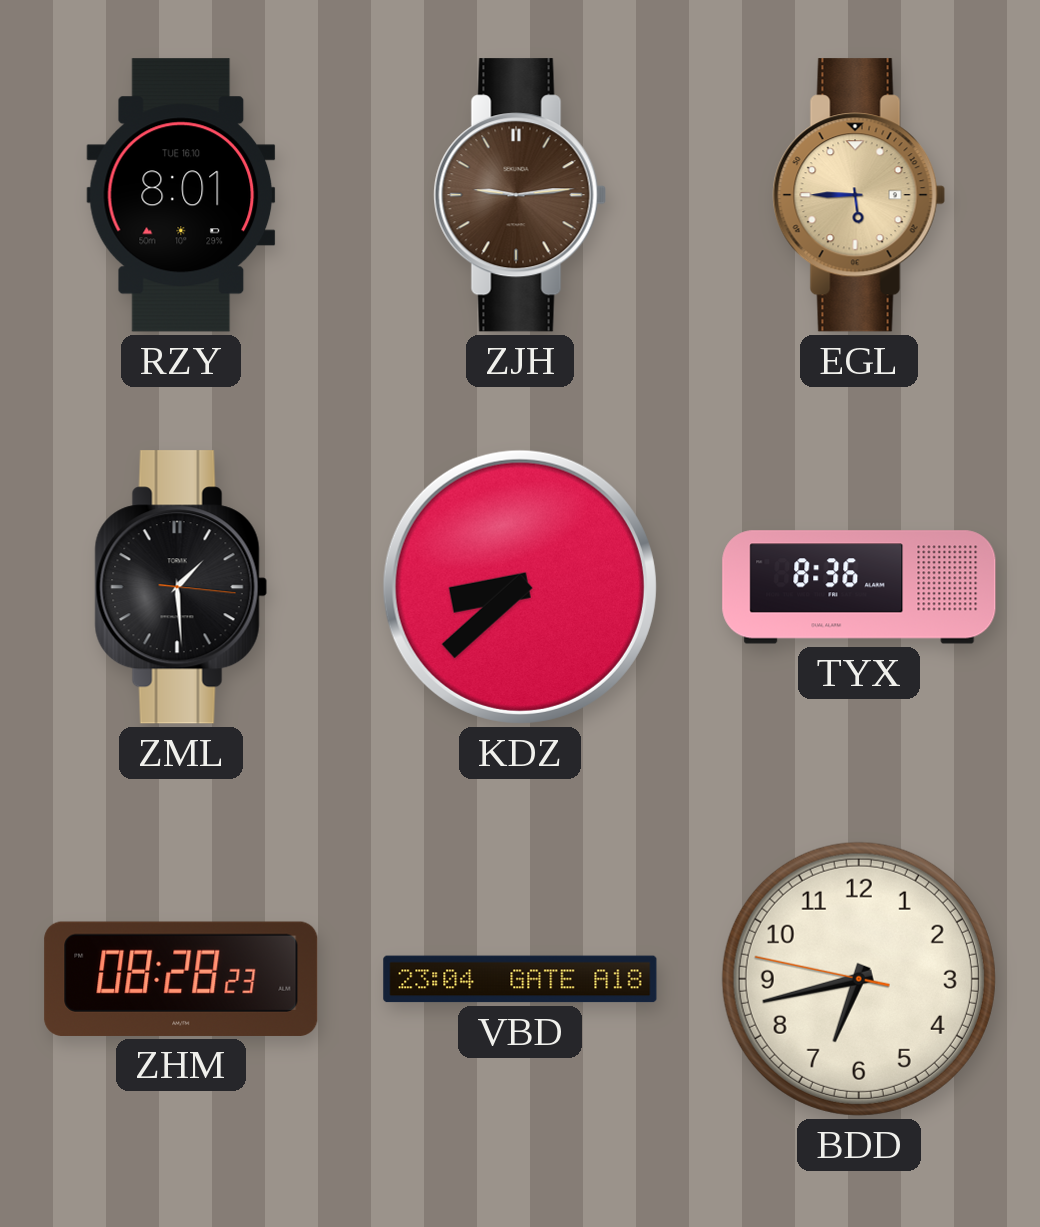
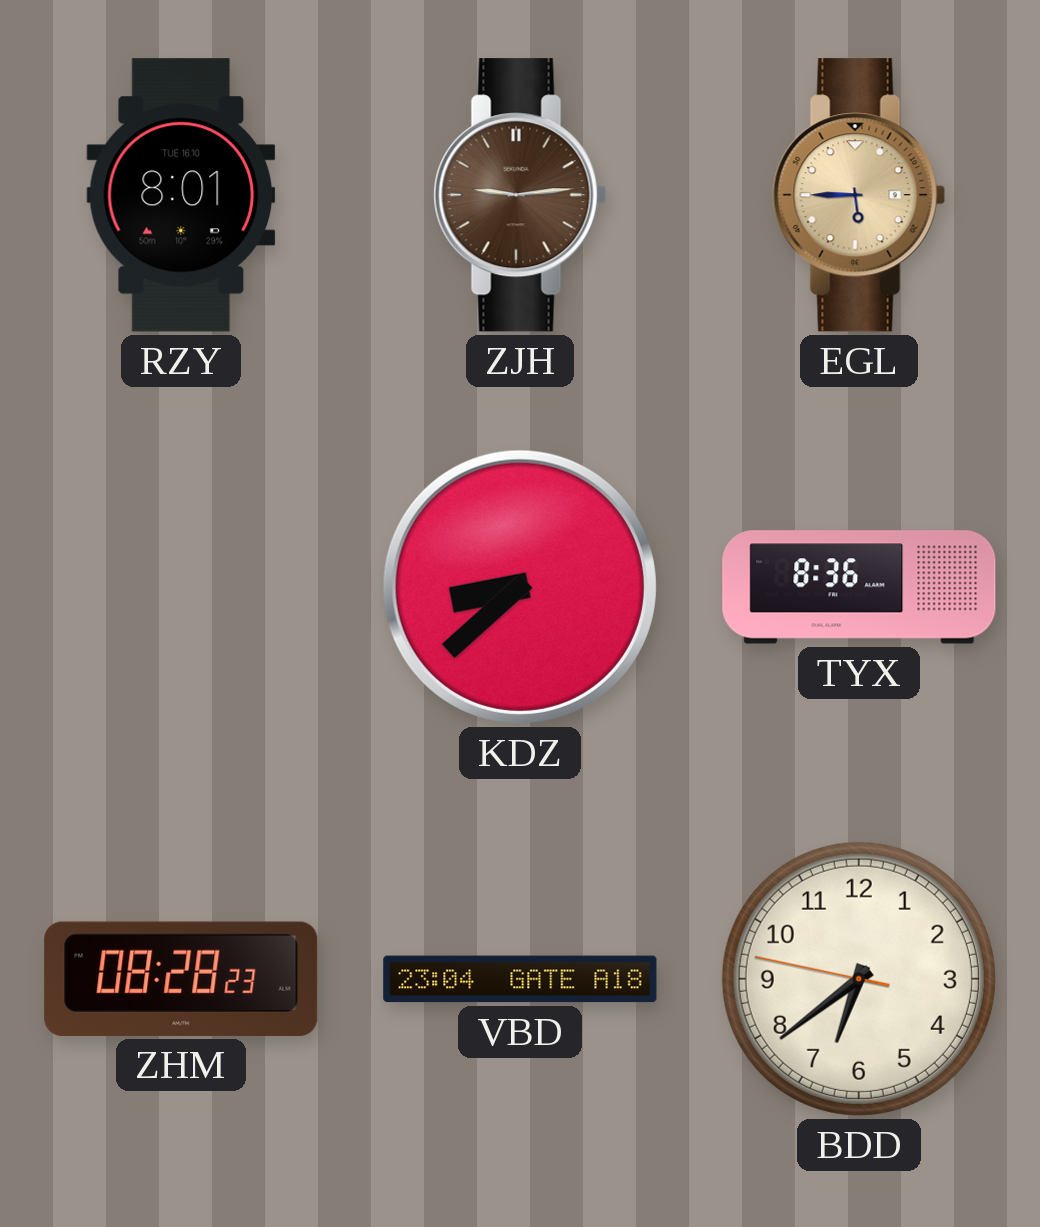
ZML: 1:29 -> none
BDD: 6:42 -> 6:38
